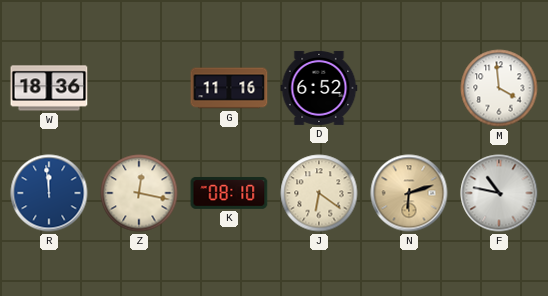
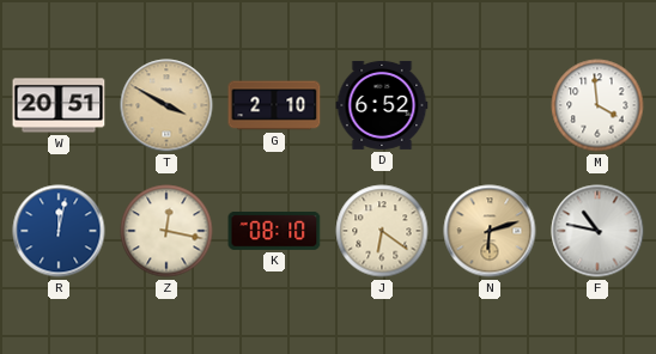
W: 18:36 -> 20:51
T: none -> 3:50
G: 11:16 -> 2:10
R: 11:59 -> 12:02
